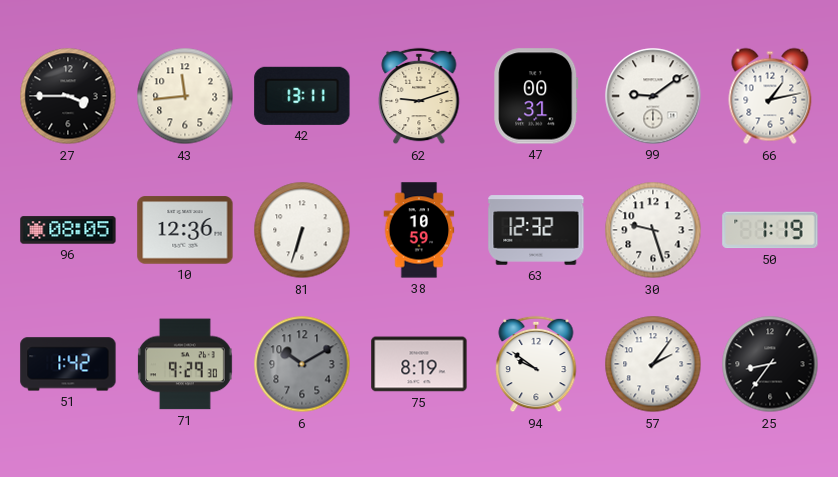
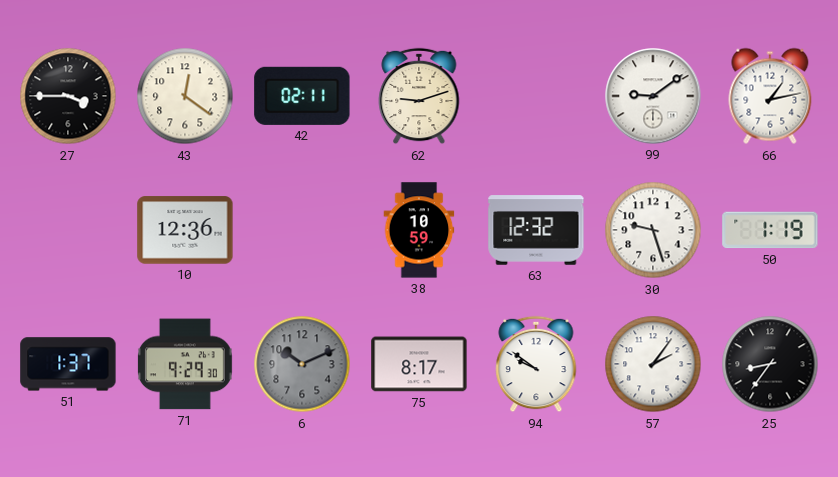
43: 11:44 -> 12:21
42: 13:11 -> 02:11
47: 00:31 -> none
96: 08:05 -> none
81: 6:33 -> none
51: 1:42 -> 1:37
6: 10:10 -> 10:11
75: 8:19 -> 8:17
